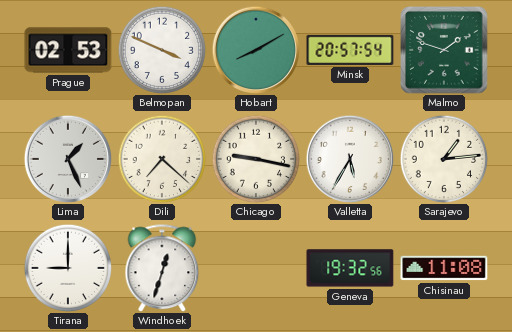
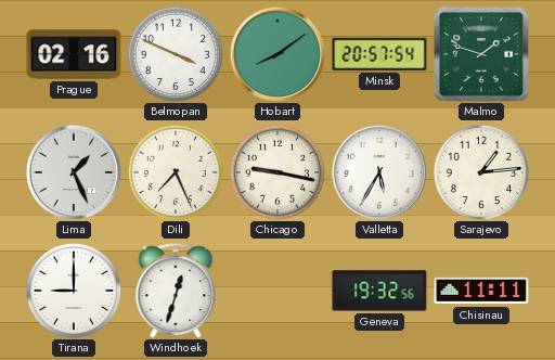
Prague: 02:53 -> 02:16
Hobart: 8:10 -> 8:09
Dili: 7:22 -> 7:26
Chisinau: 11:08 -> 11:11
